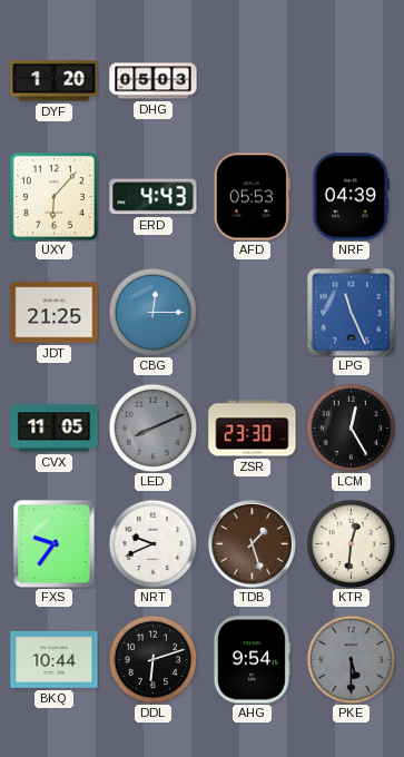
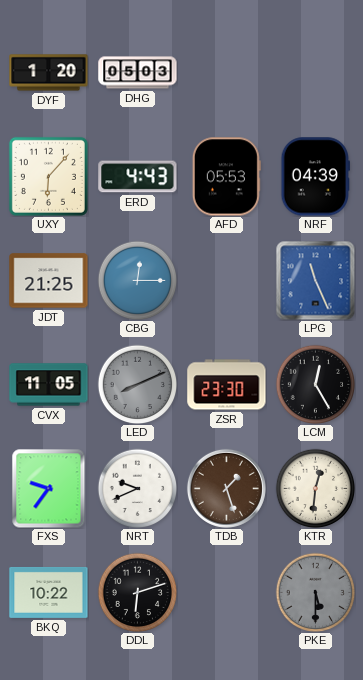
BKQ: 10:44 -> 10:22
AHG: 9:54 -> none
